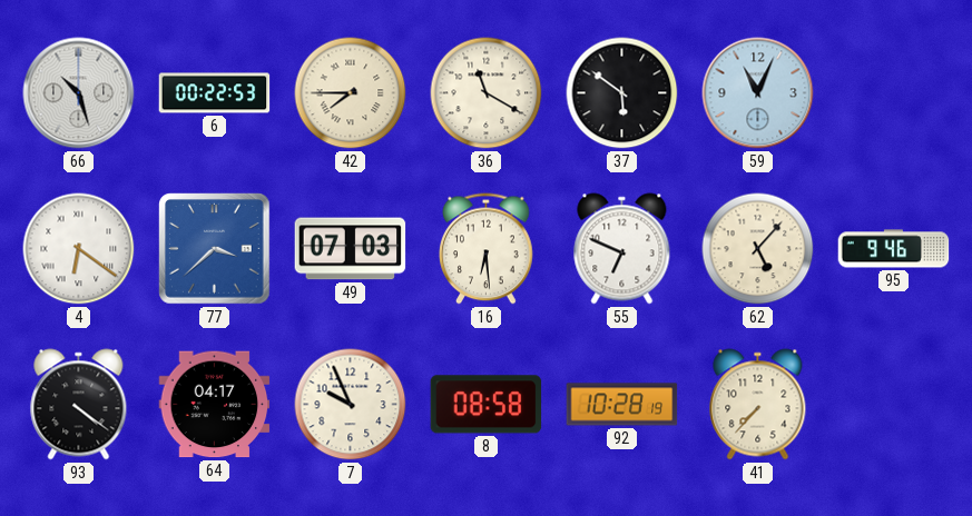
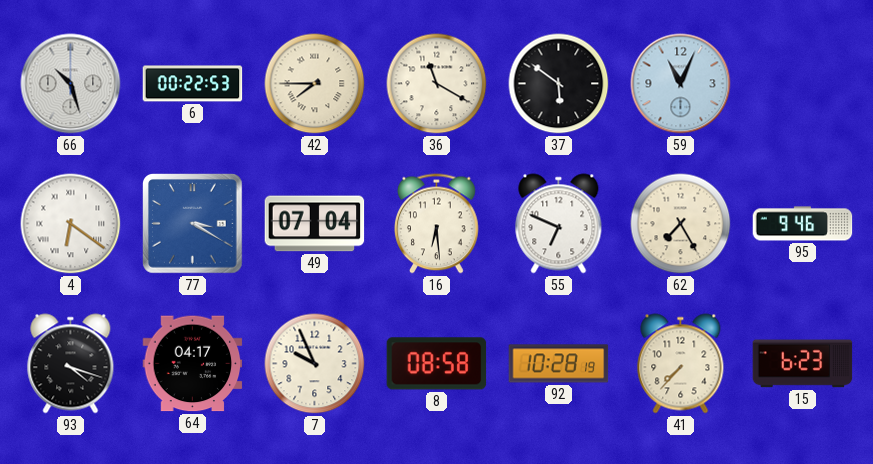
77: 3:38 -> 3:20
49: 07:03 -> 07:04
62: 5:07 -> 7:25
93: 4:21 -> 4:18
15: none -> 6:23
